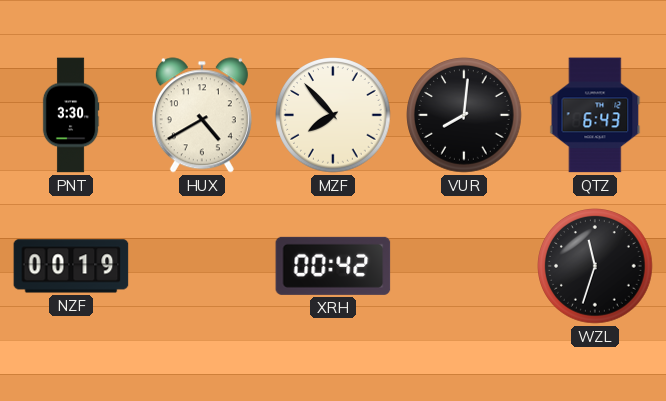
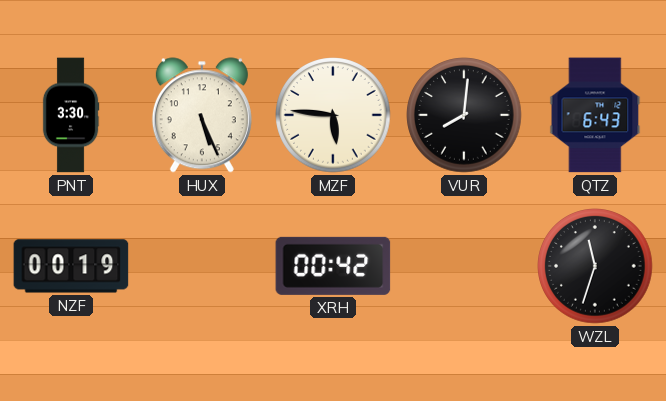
HUX: 4:40 -> 5:26
MZF: 7:53 -> 5:46
